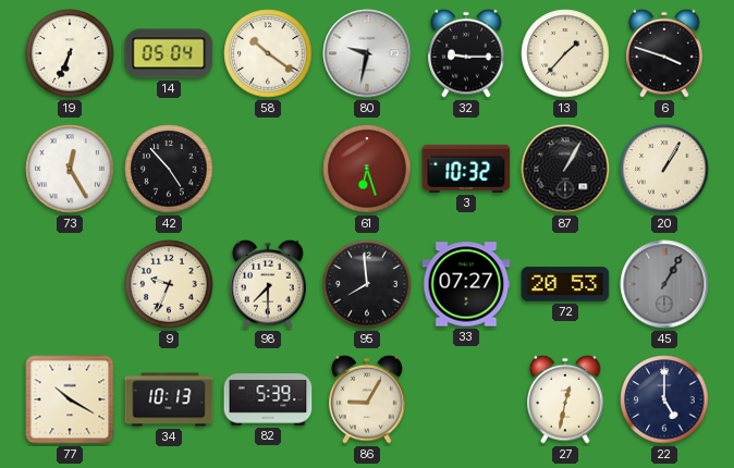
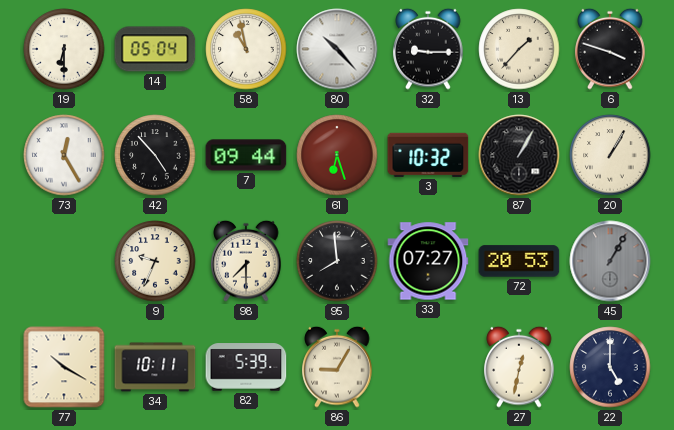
19: 6:34 -> 6:30
58: 10:21 -> 10:58
80: 9:32 -> 10:23
7: none -> 09:44
34: 10:13 -> 10:11
